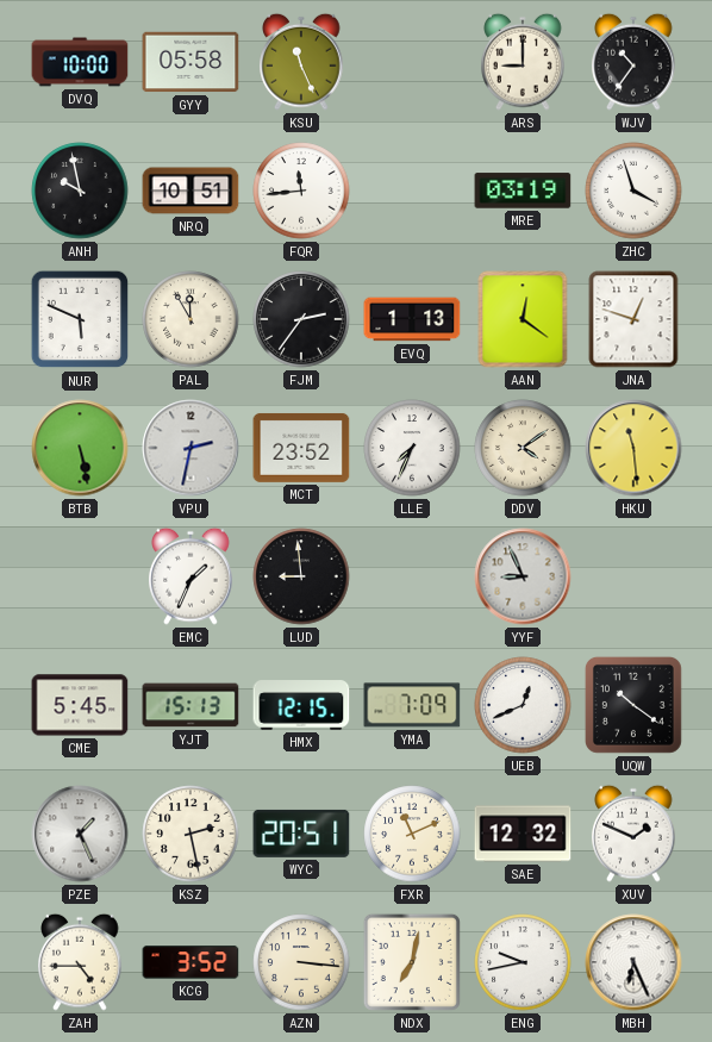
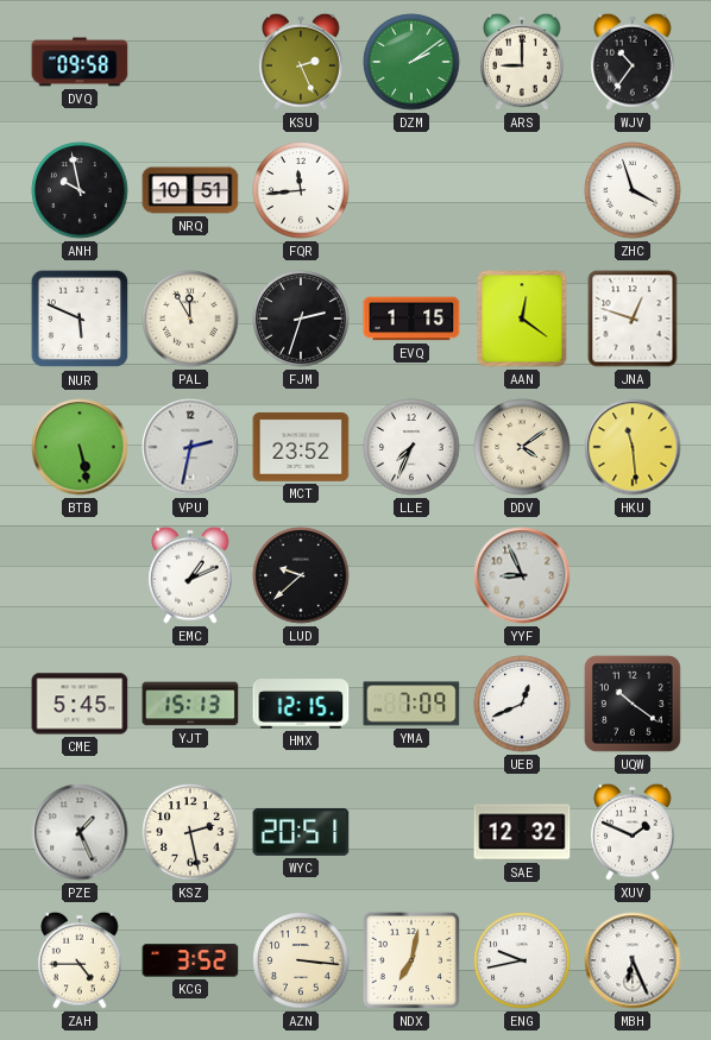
DVQ: 10:00 -> 09:58
GYY: 05:58 -> none
KSU: 11:26 -> 2:26
DZM: none -> 2:09
MRE: 03:19 -> none
FJM: 2:36 -> 2:33
EVQ: 1:13 -> 1:15
EMC: 1:34 -> 1:11
LUD: 8:59 -> 9:38
FXR: 11:11 -> none
